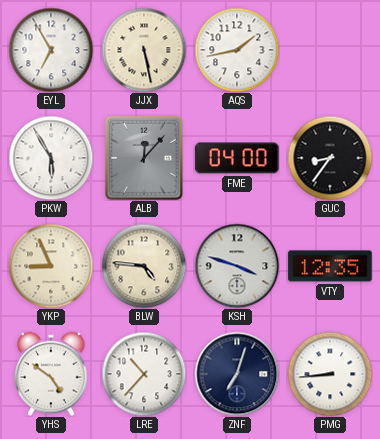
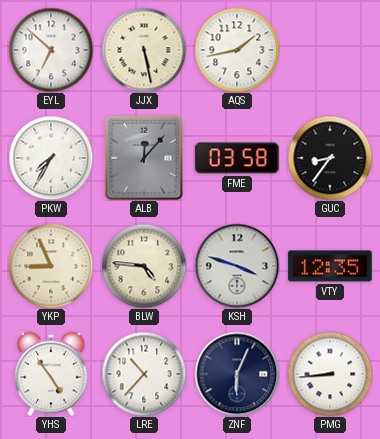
EYL: 6:55 -> 6:52
PKW: 5:55 -> 7:35
FME: 04:00 -> 03:58
YHS: 4:51 -> 4:54
ZNF: 7:03 -> 6:04
